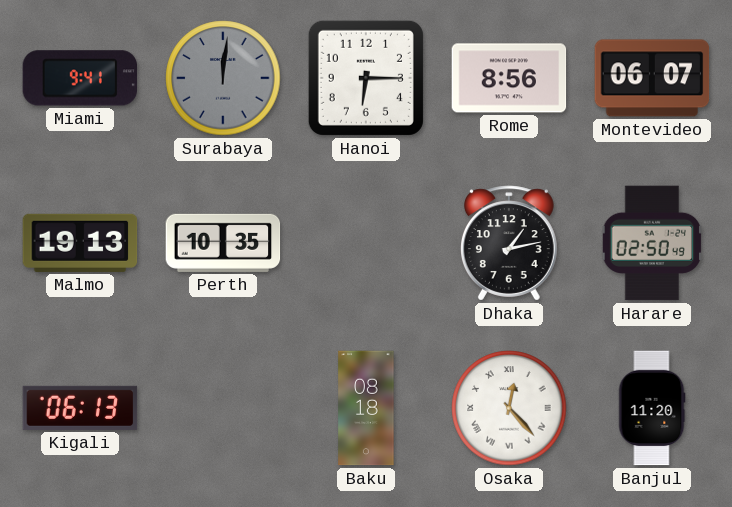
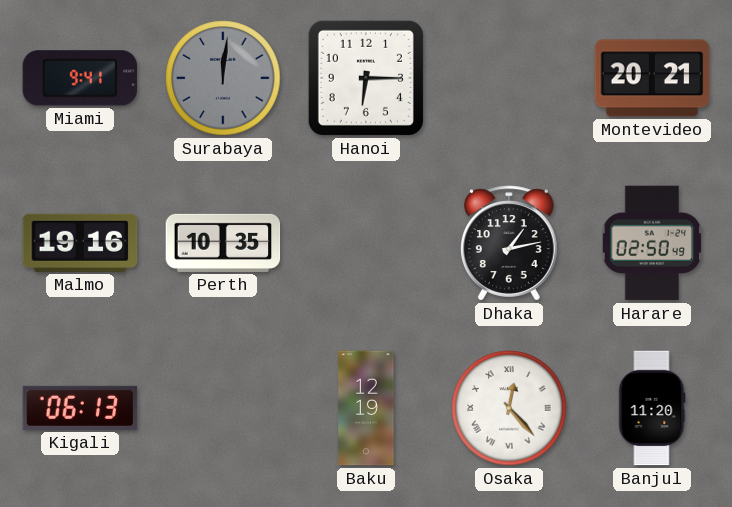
Rome: 8:56 -> none
Montevideo: 06:07 -> 20:21
Malmo: 19:13 -> 19:16
Baku: 08:18 -> 12:19
